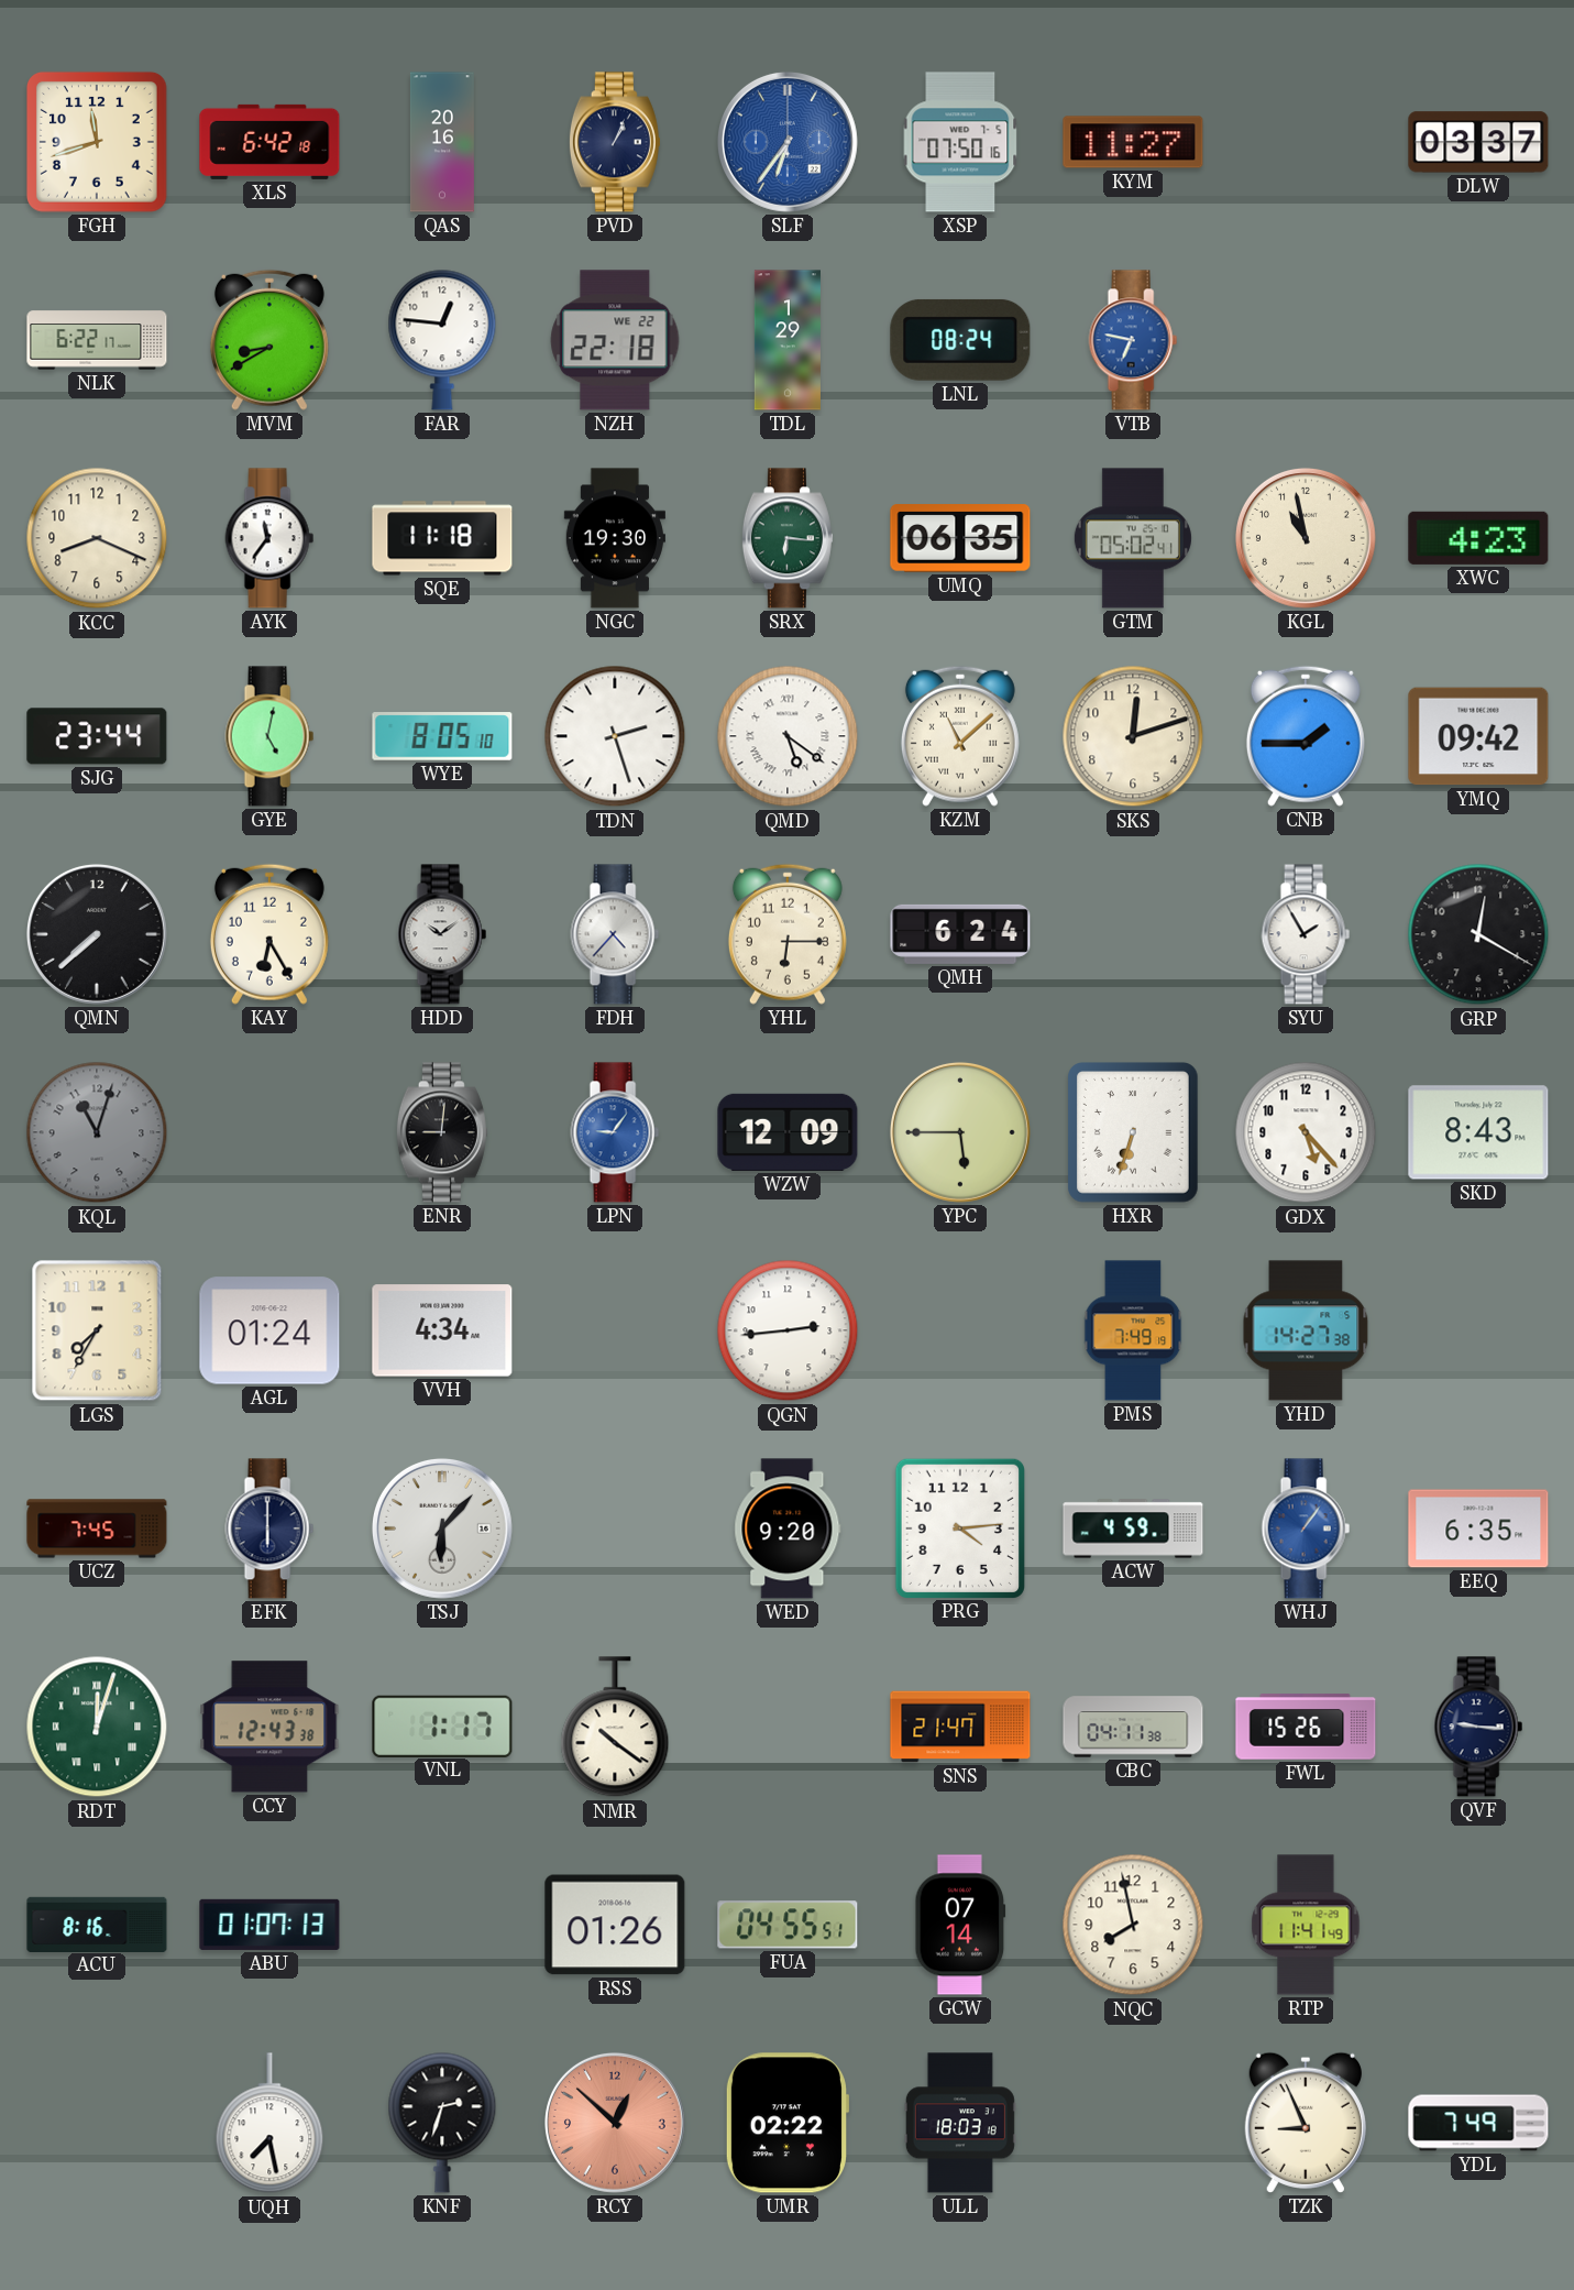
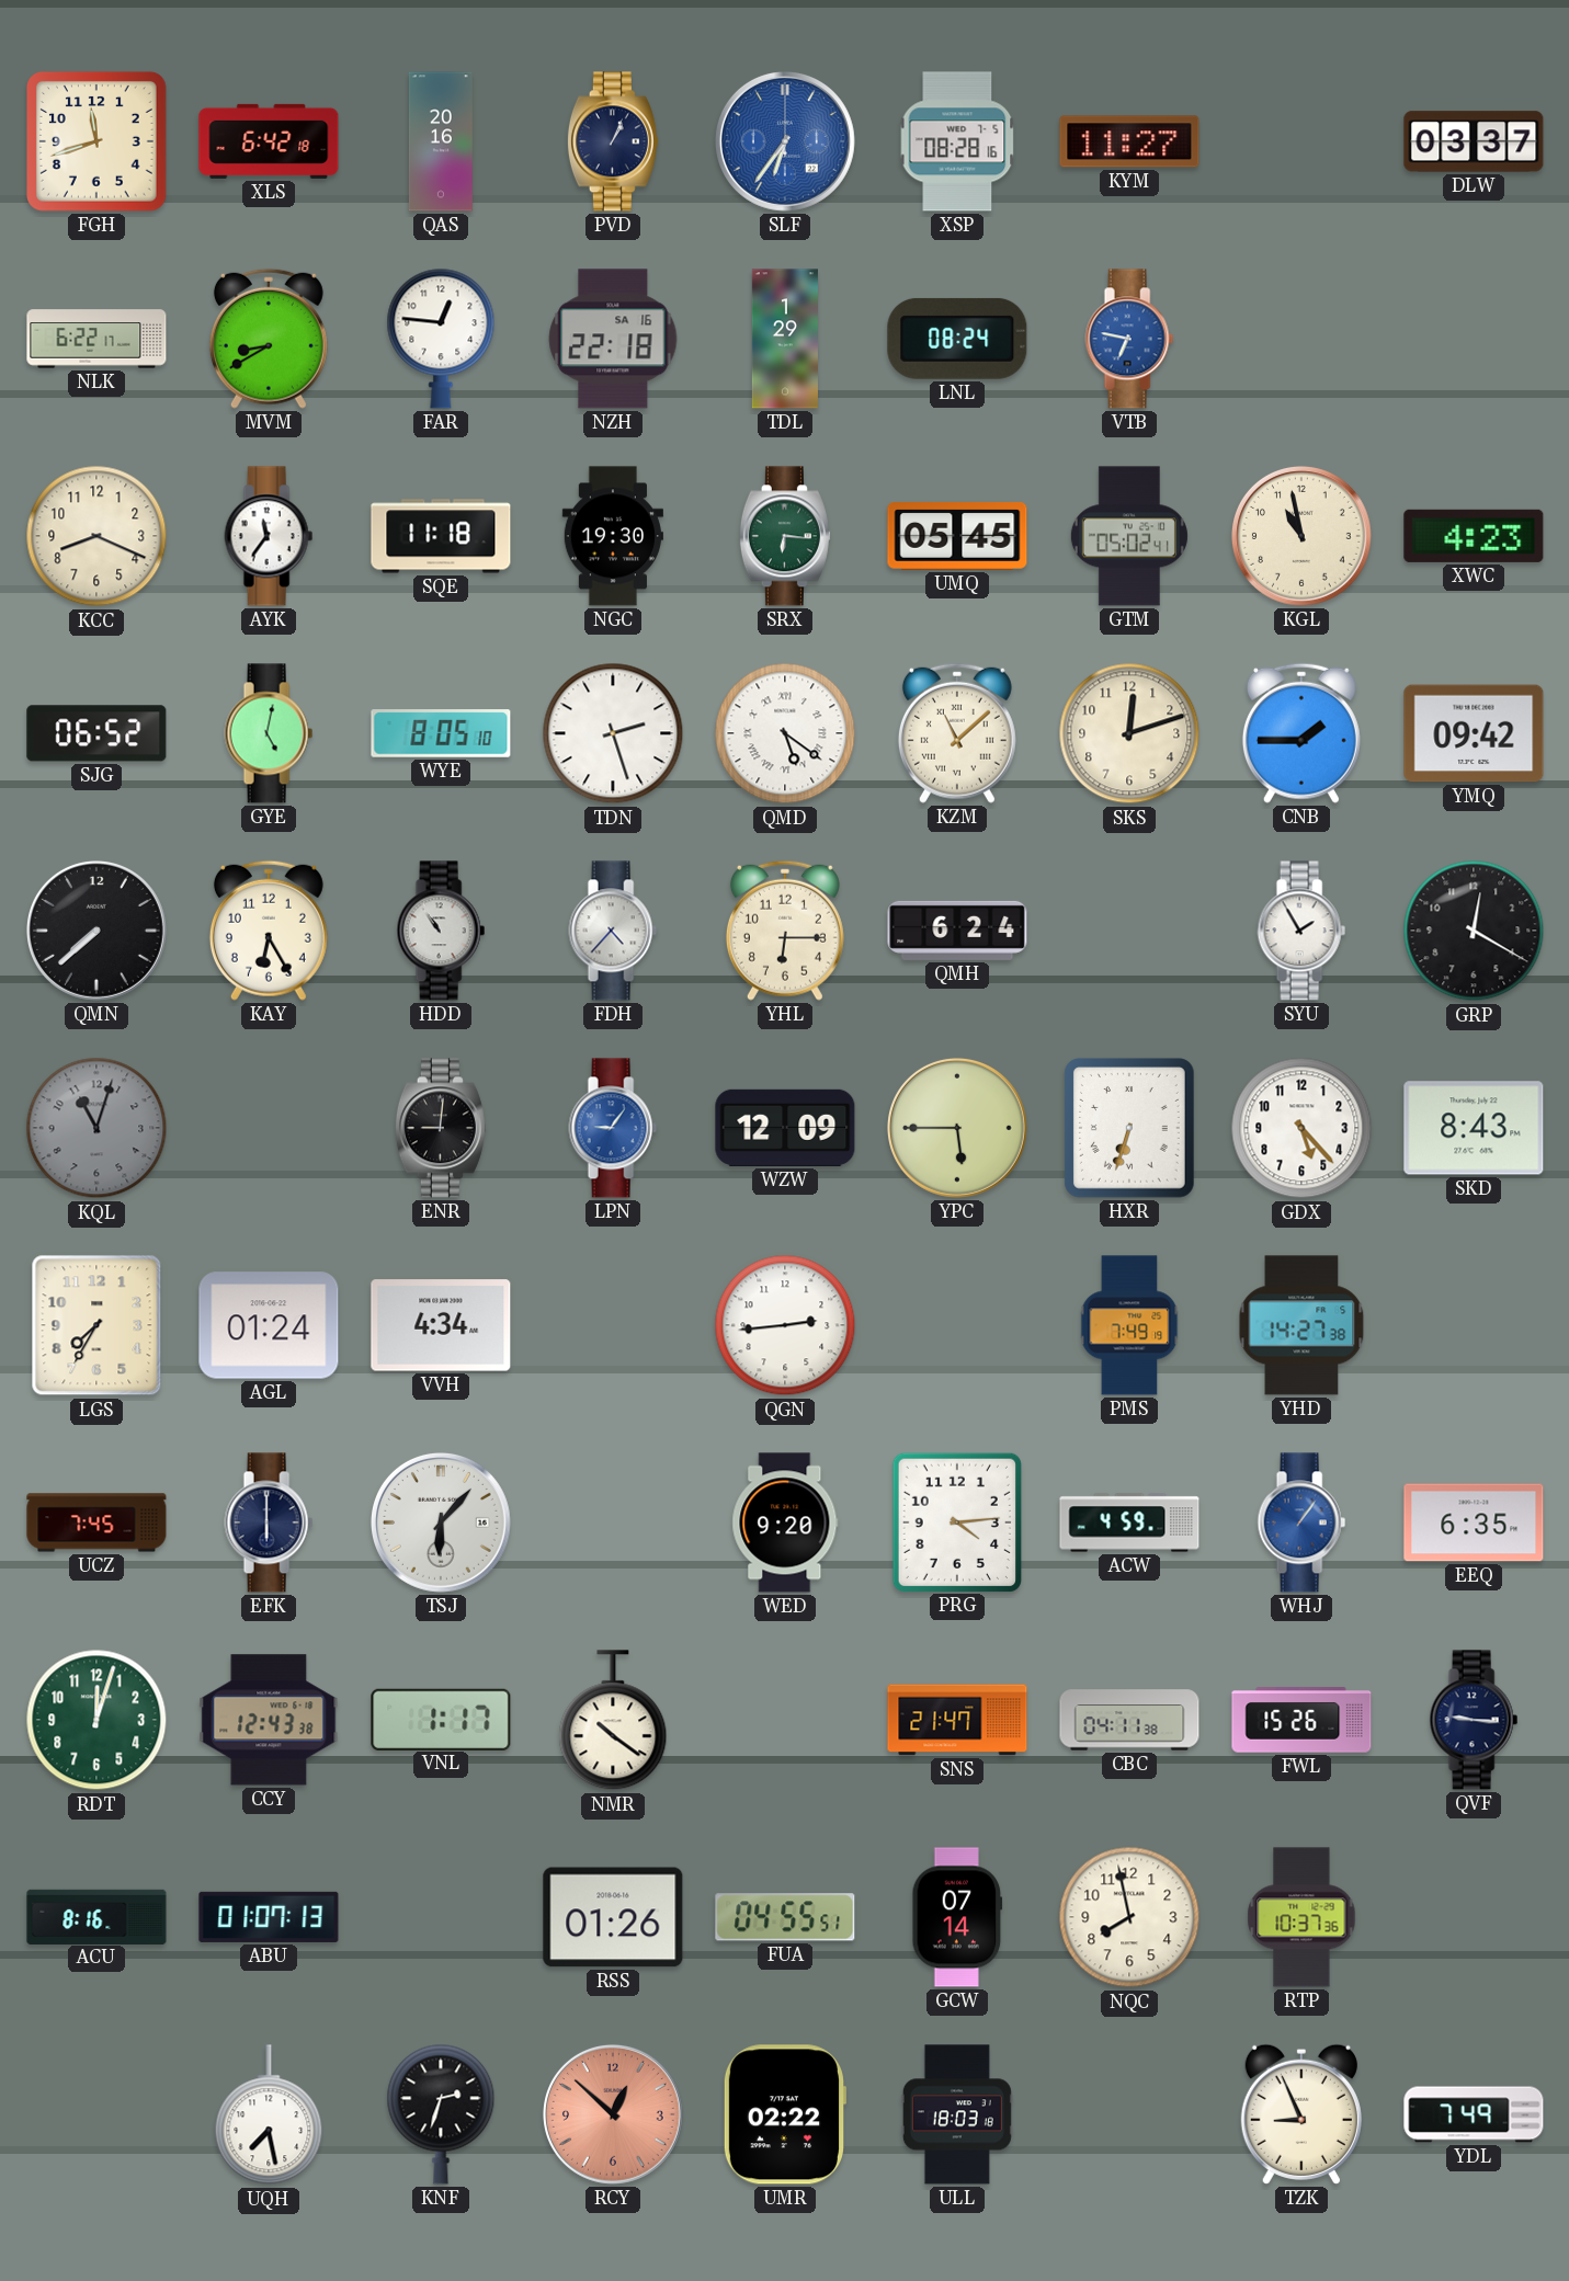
XSP: 07:50 -> 08:28
NZH date: WE 22 -> SA 16
UMQ: 06:35 -> 05:45
SJG: 23:44 -> 06:52
HDD: 10:09 -> 10:54
RDT numerals: Roman -> Arabic
RTP: 11:41 -> 10:37
